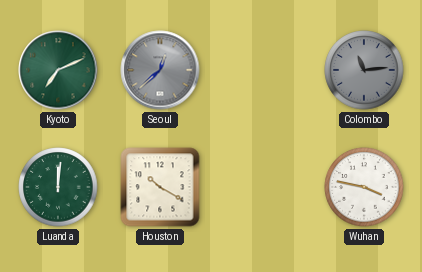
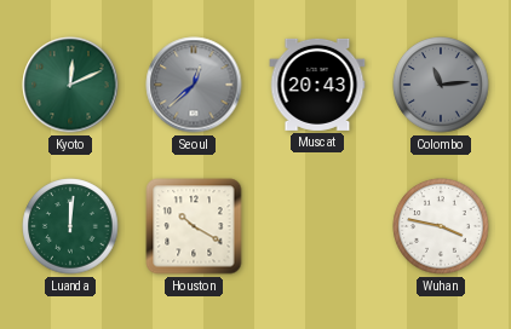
Kyoto: 7:11 -> 12:11
Muscat: none -> 20:43
